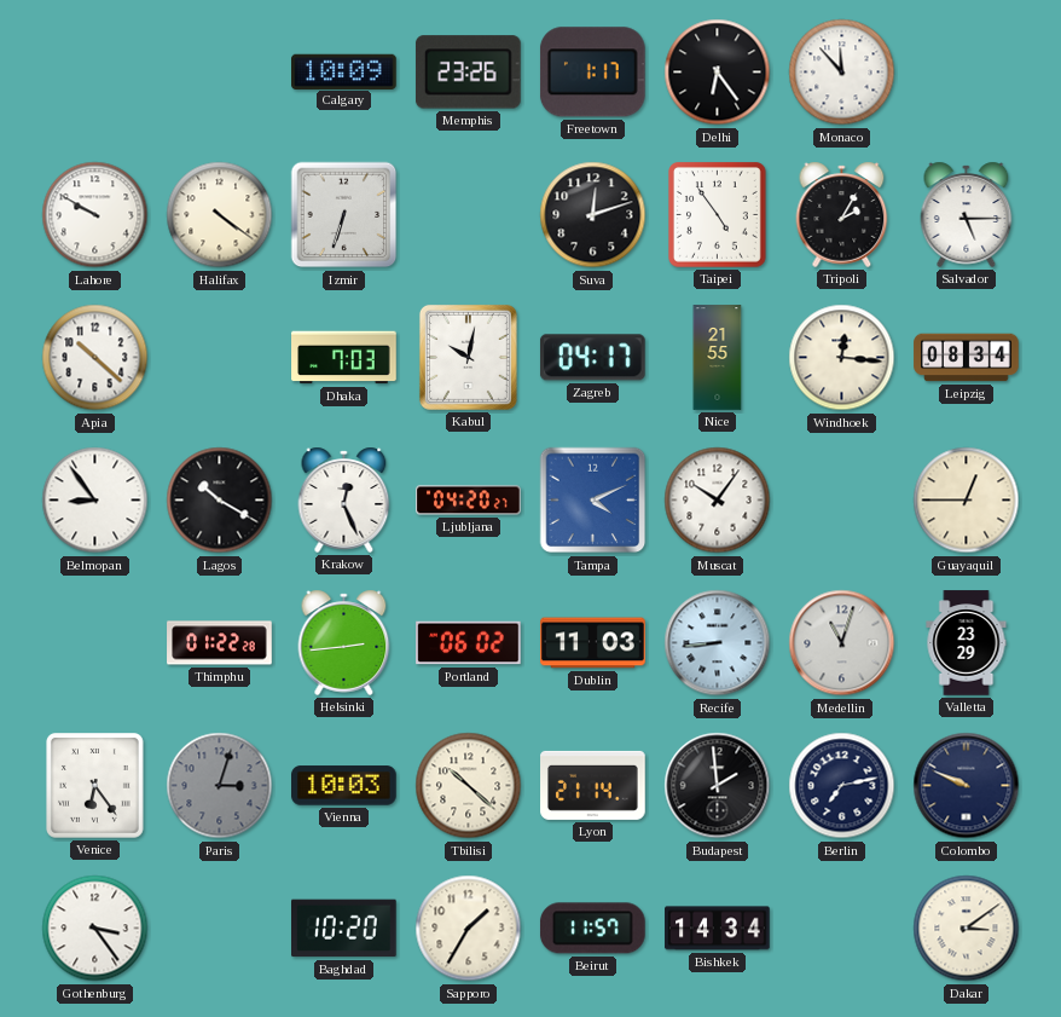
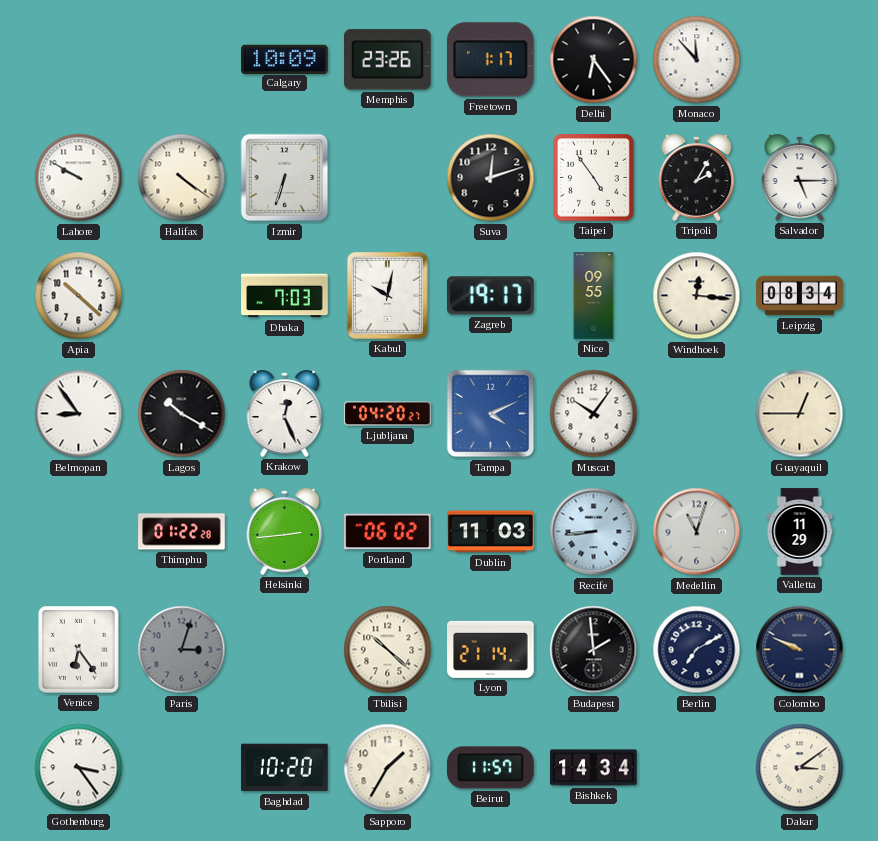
Zagreb: 04:17 -> 19:17
Nice: 21:55 -> 09:55
Valletta: 23:29 -> 11:29
Vienna: 10:03 -> none
Berlin: 7:13 -> 7:10
